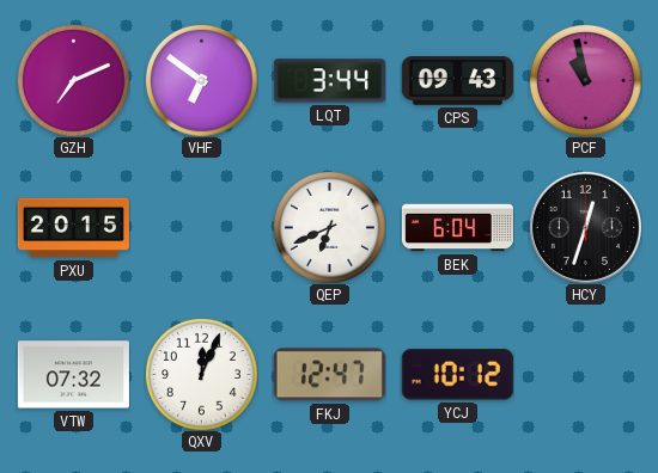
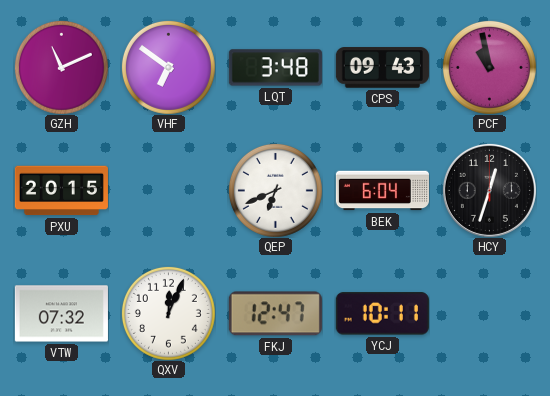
GZH: 7:11 -> 11:11
LQT: 3:44 -> 3:48
YCJ: 10:12 -> 10:11
